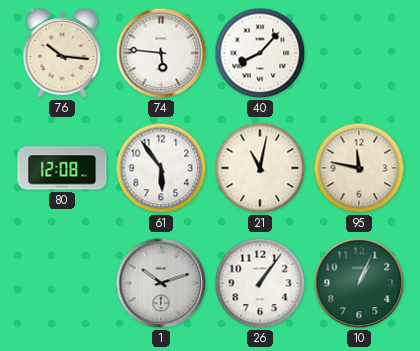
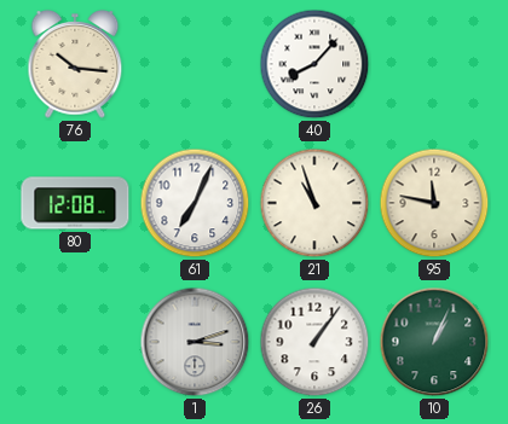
74: 5:46 -> none
61: 5:54 -> 7:04
21: 11:02 -> 10:57
1: 10:12 -> 3:12
